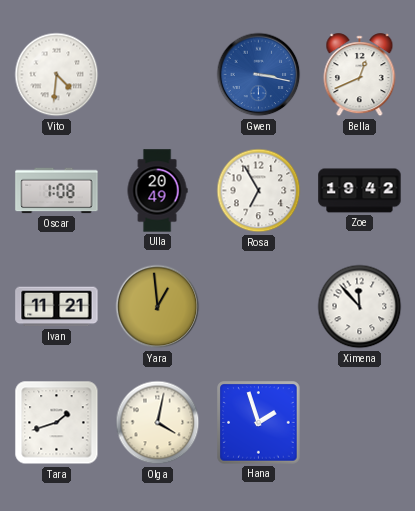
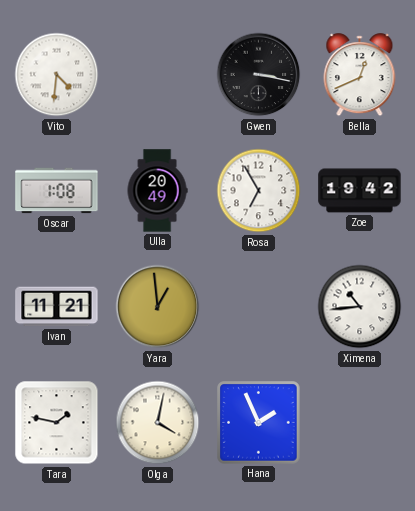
Gwen dial: blue -> black
Ximena: 11:53 -> 10:44
Tara: 1:42 -> 1:47
Hana: 1:57 -> 1:56
